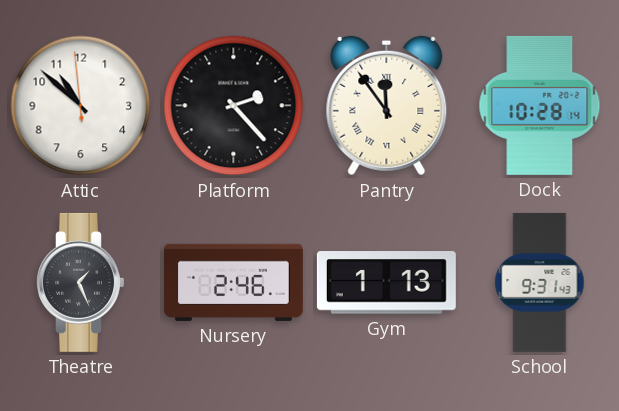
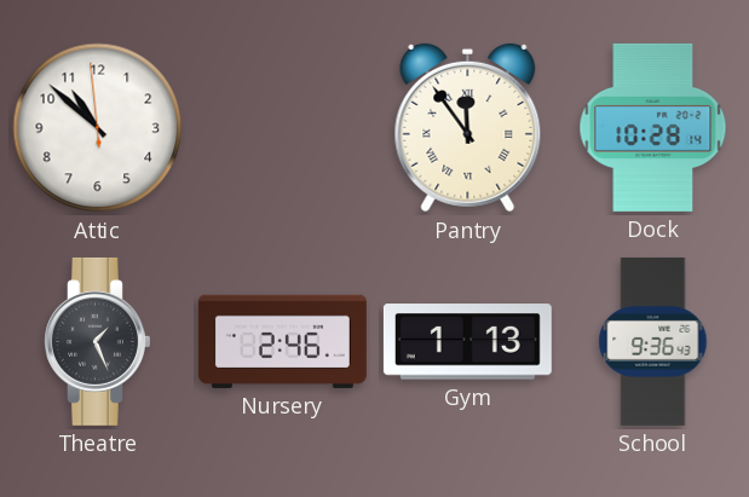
Platform: 2:23 -> none
School: 9:31 -> 9:36
